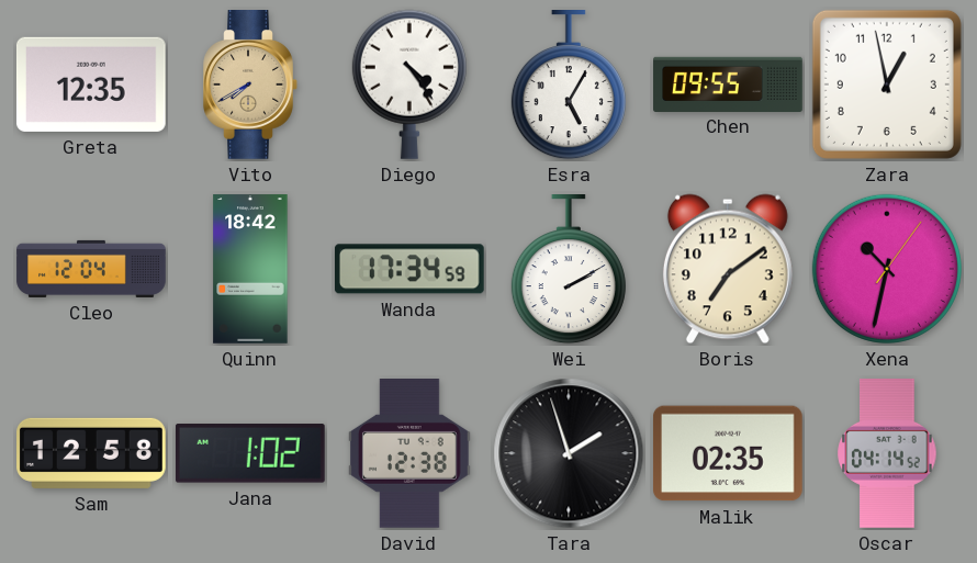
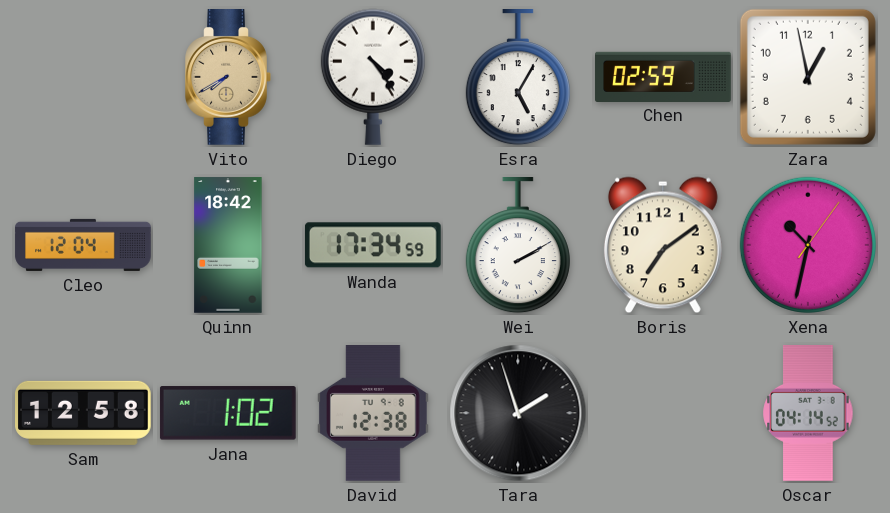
Greta: 12:35 -> none
Chen: 09:55 -> 02:59
Malik: 02:35 -> none
